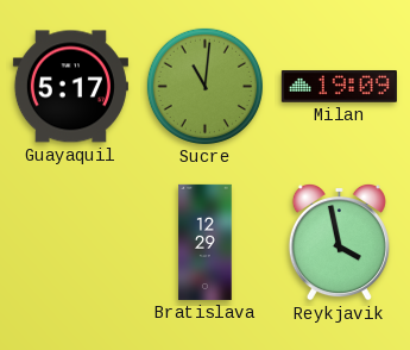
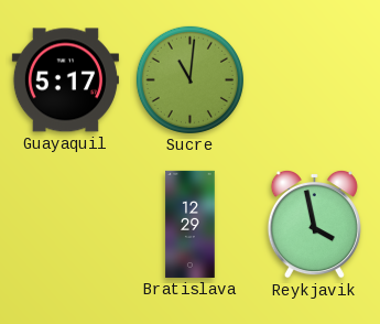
Milan: 19:09 -> none
